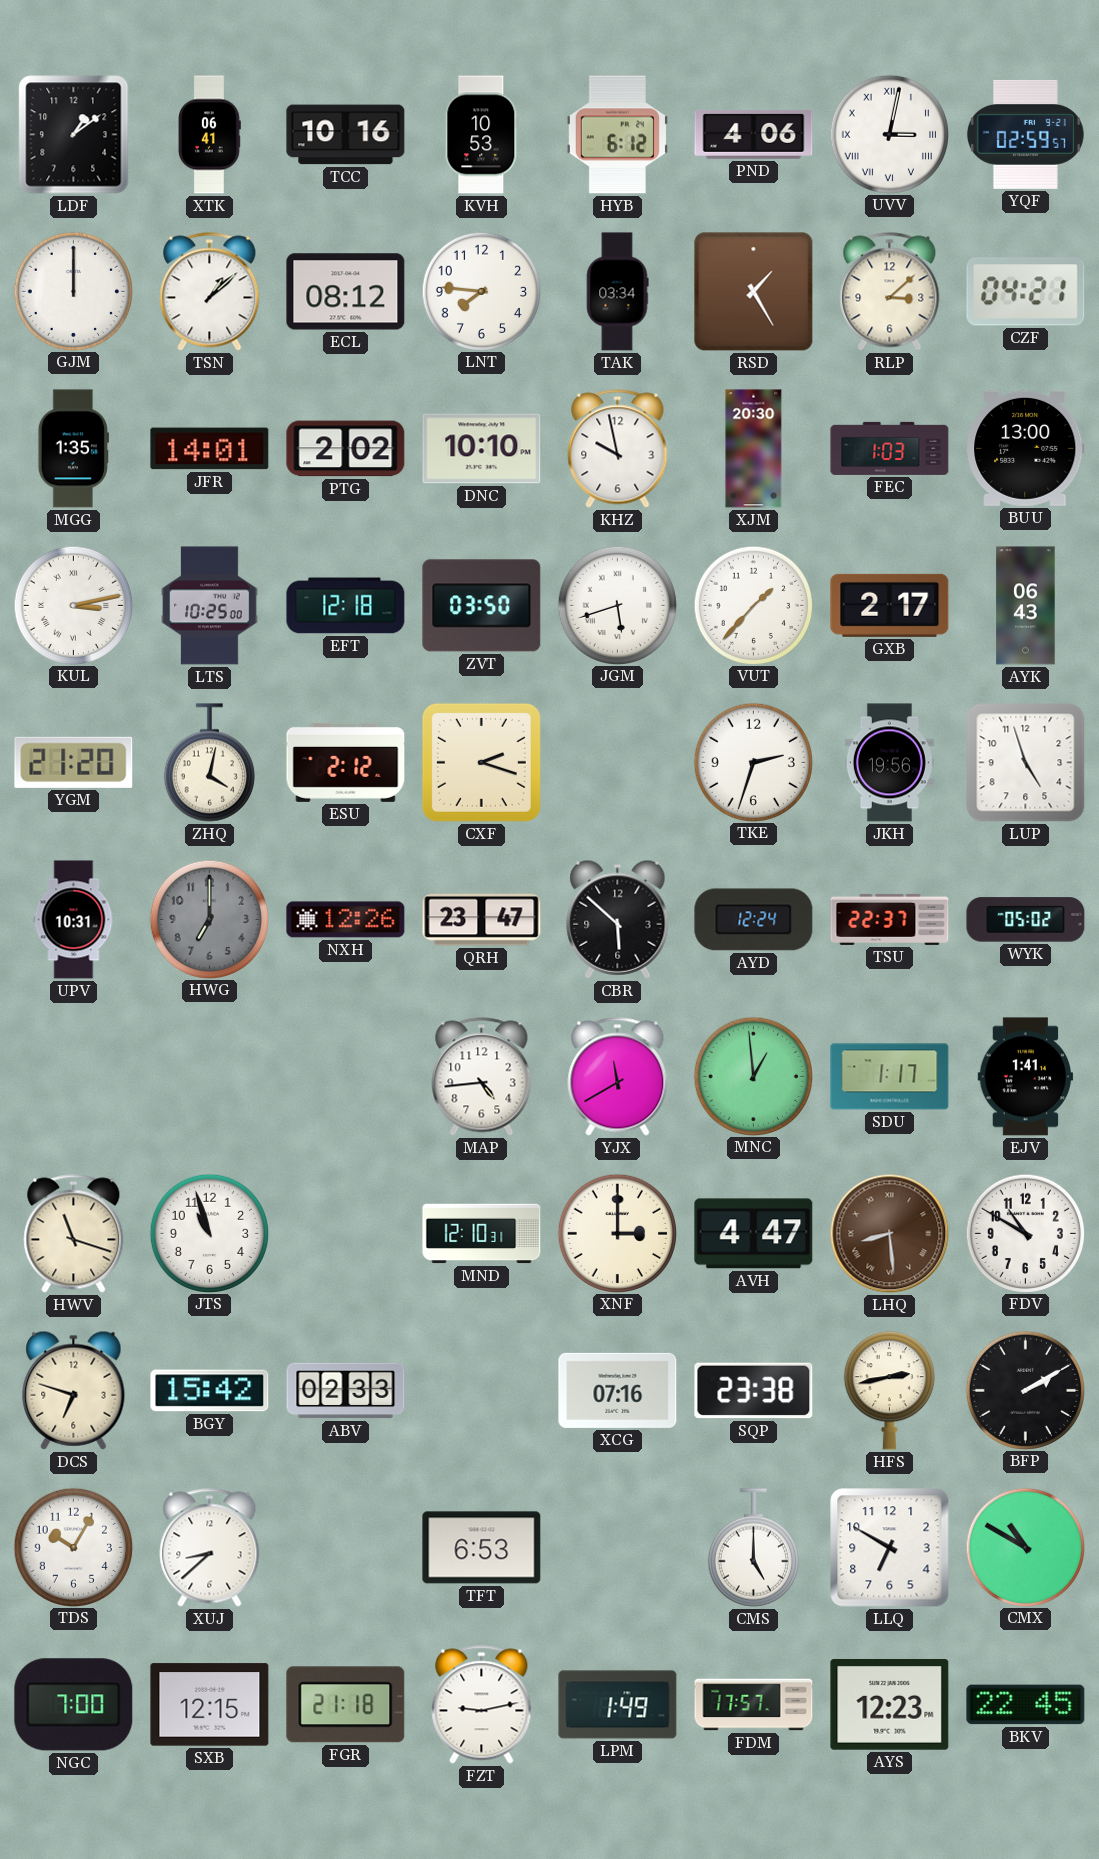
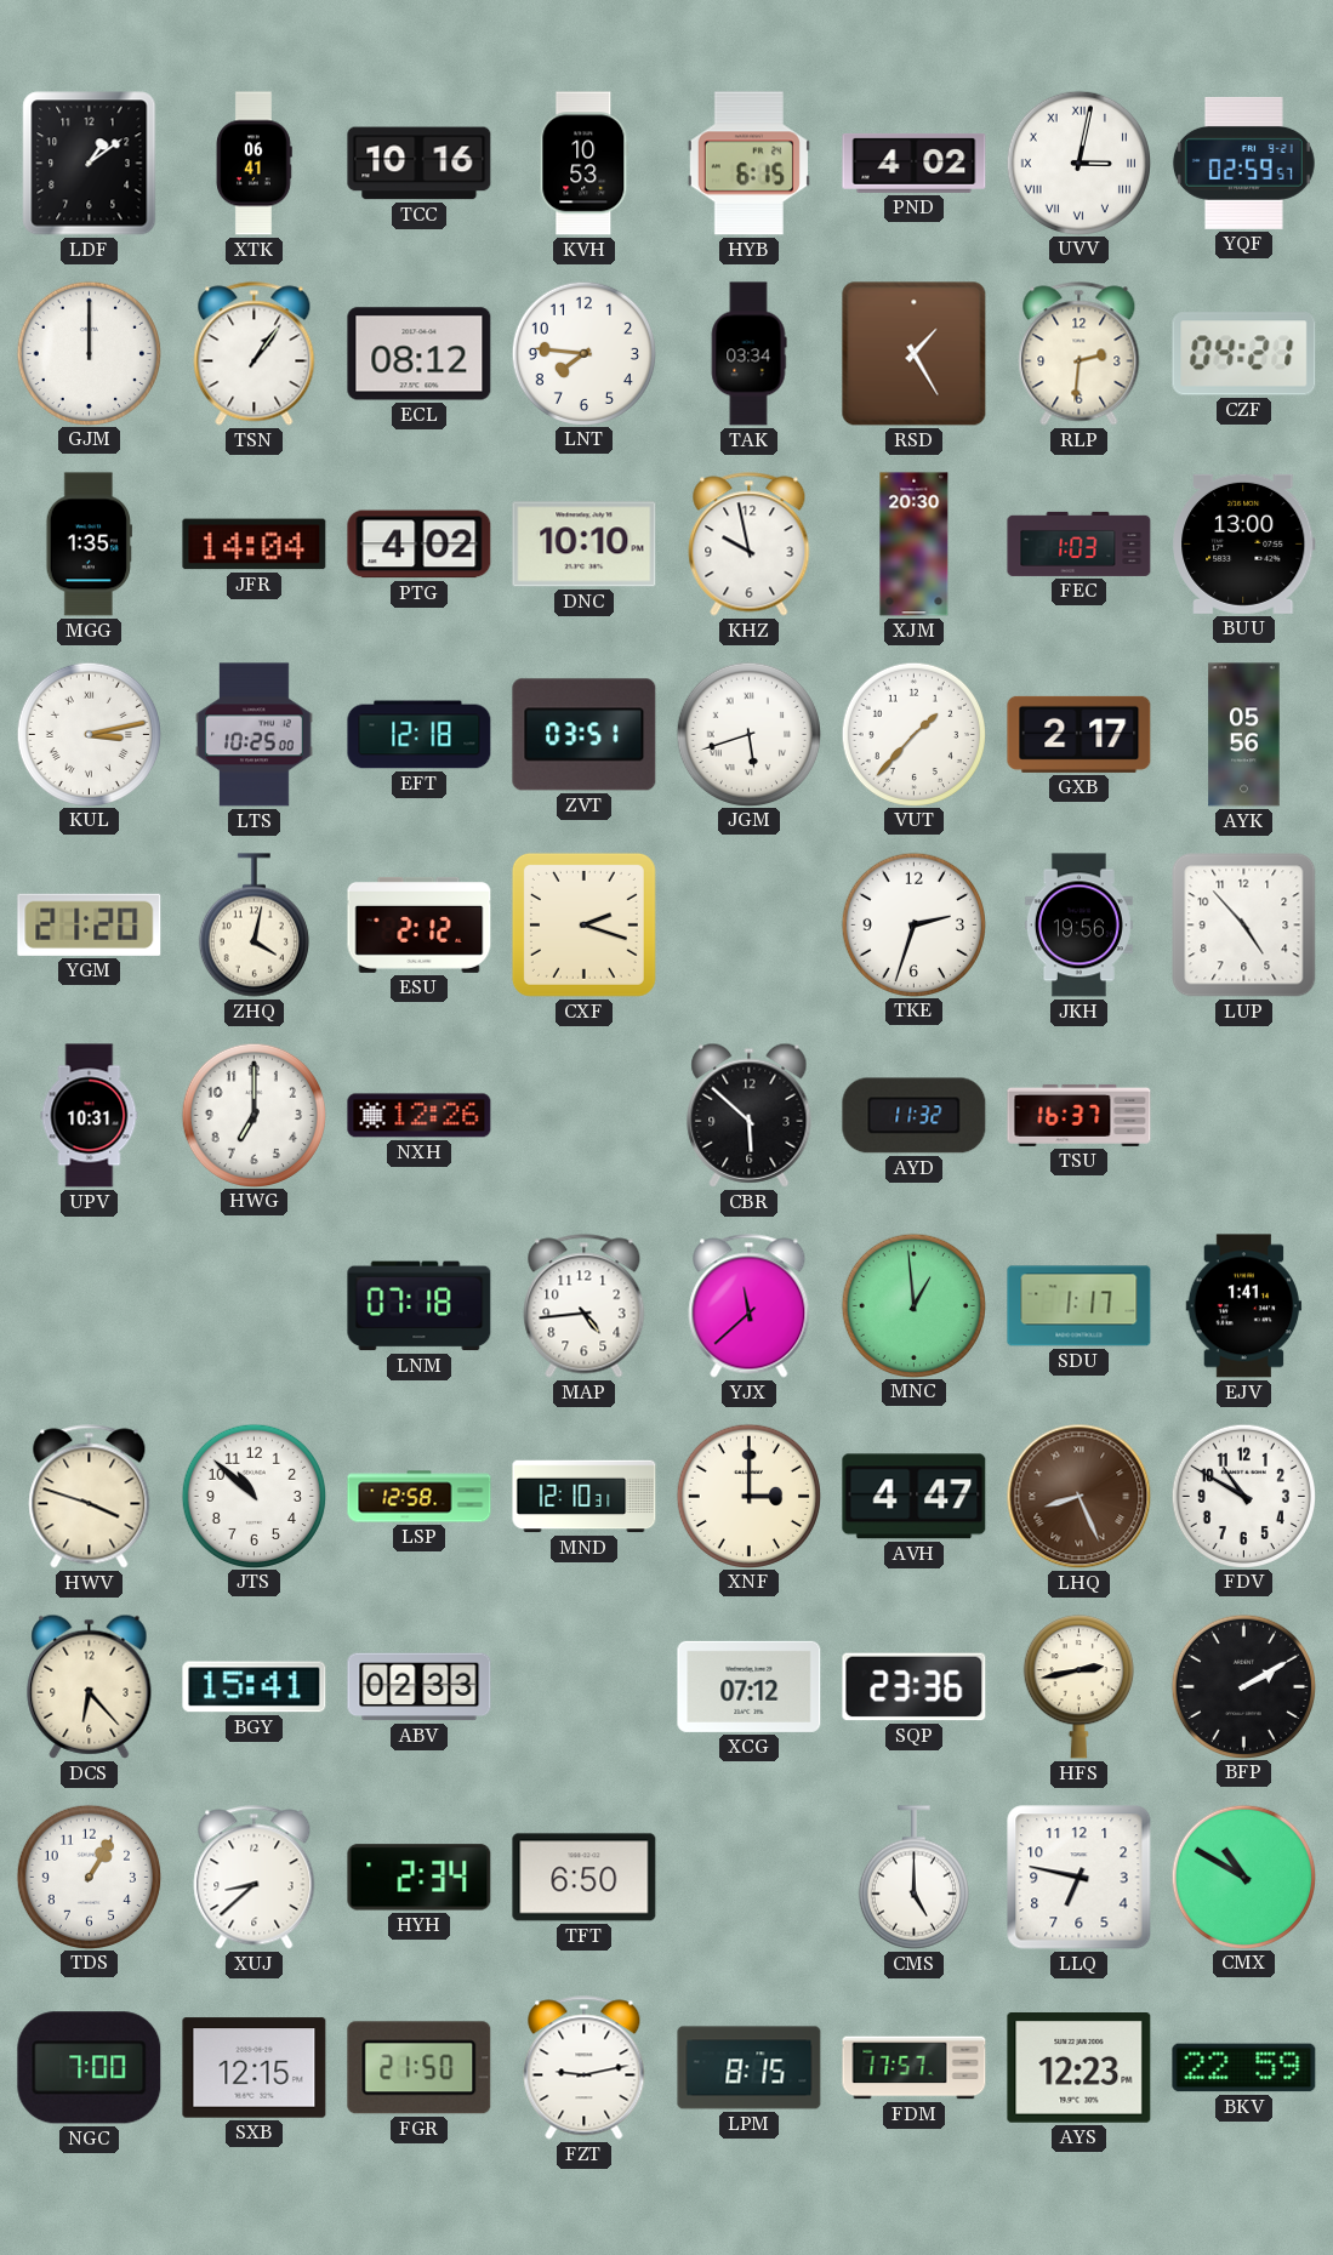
HYB: 6:12 -> 6:15
PND: 4:06 -> 4:02
TSN: 1:08 -> 1:06
RLP: 3:08 -> 2:31
JFR: 14:01 -> 14:04
PTG: 2:02 -> 4:02
ZVT: 03:50 -> 03:51
AYK: 06:43 -> 05:56
LUP: 4:57 -> 4:53
HWG dial: grey -> white
QRH: 23:47 -> none
AYD: 12:24 -> 11:32
TSU: 22:37 -> 16:37
WYK: 05:02 -> none
LNM: none -> 07:18
YJX: 11:40 -> 11:38
HWV: 11:18 -> 3:48
JTS: 10:57 -> 10:52
LSP: none -> 12:58
LHQ: 8:29 -> 8:26
DCS: 6:48 -> 6:23
BGY: 15:42 -> 15:41
XCG: 07:16 -> 07:12
SQP: 23:38 -> 23:36
TDS: 10:05 -> 1:05
HYH: none -> 2:34
TFT: 6:53 -> 6:50
LLQ: 6:50 -> 6:47
FGR: 21:18 -> 21:50
LPM: 1:49 -> 8:15
BKV: 22:45 -> 22:59
